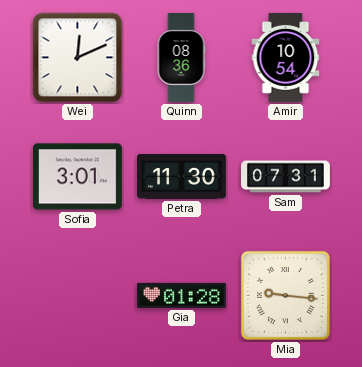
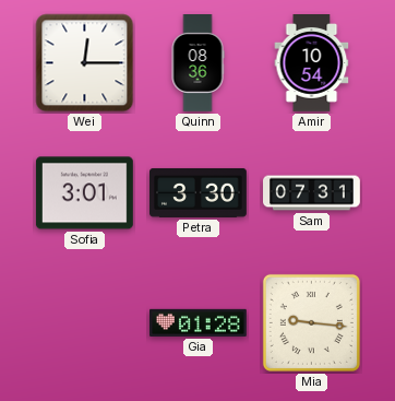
Wei: 12:11 -> 12:15
Petra: 11:30 -> 3:30
